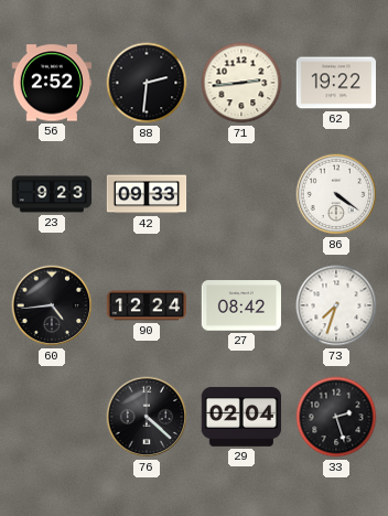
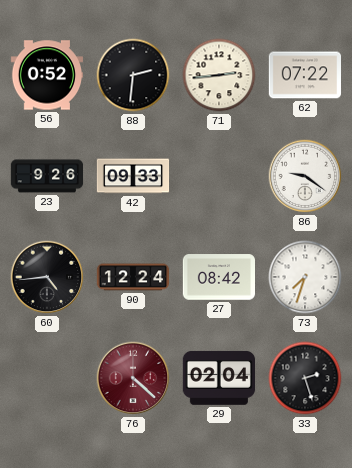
56: 2:52 -> 0:52
62: 19:22 -> 07:22
23: 9:23 -> 9:26
86: 4:21 -> 9:21
76 dial: black -> burgundy
